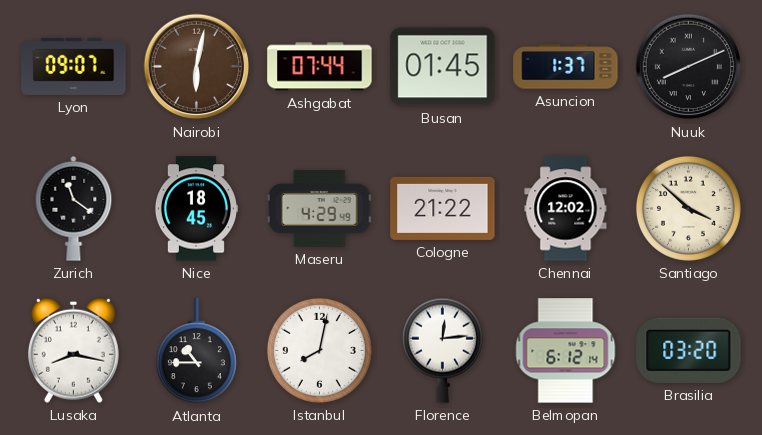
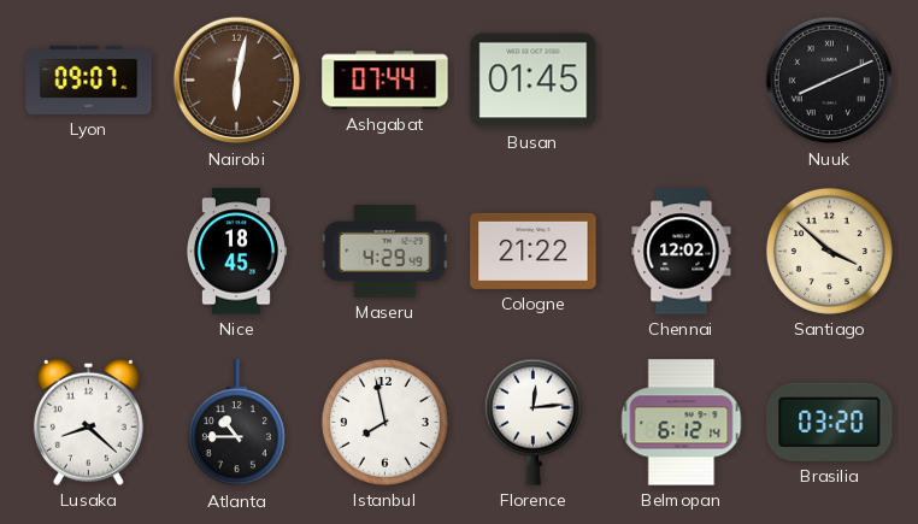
Asuncion: 1:37 -> none
Zurich: 11:21 -> none
Lusaka: 8:17 -> 8:22
Istanbul: 8:02 -> 7:58
